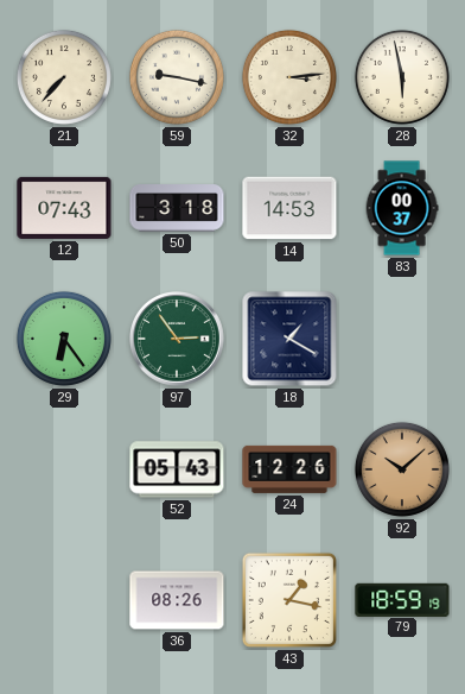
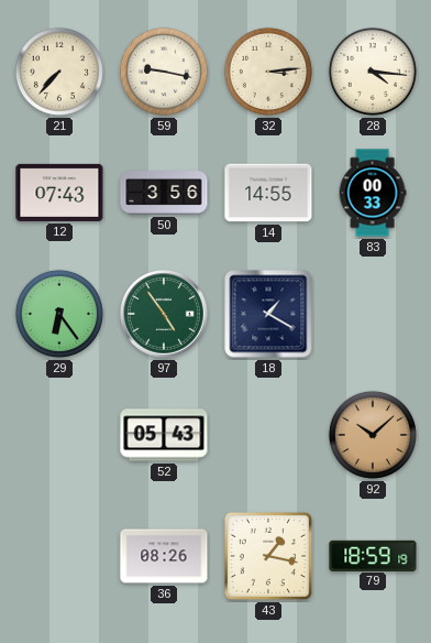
28: 5:58 -> 4:16
50: 3:18 -> 3:56
14: 14:53 -> 14:55
83: 00:37 -> 00:33
97: 2:54 -> 4:54
24: 12:26 -> none
